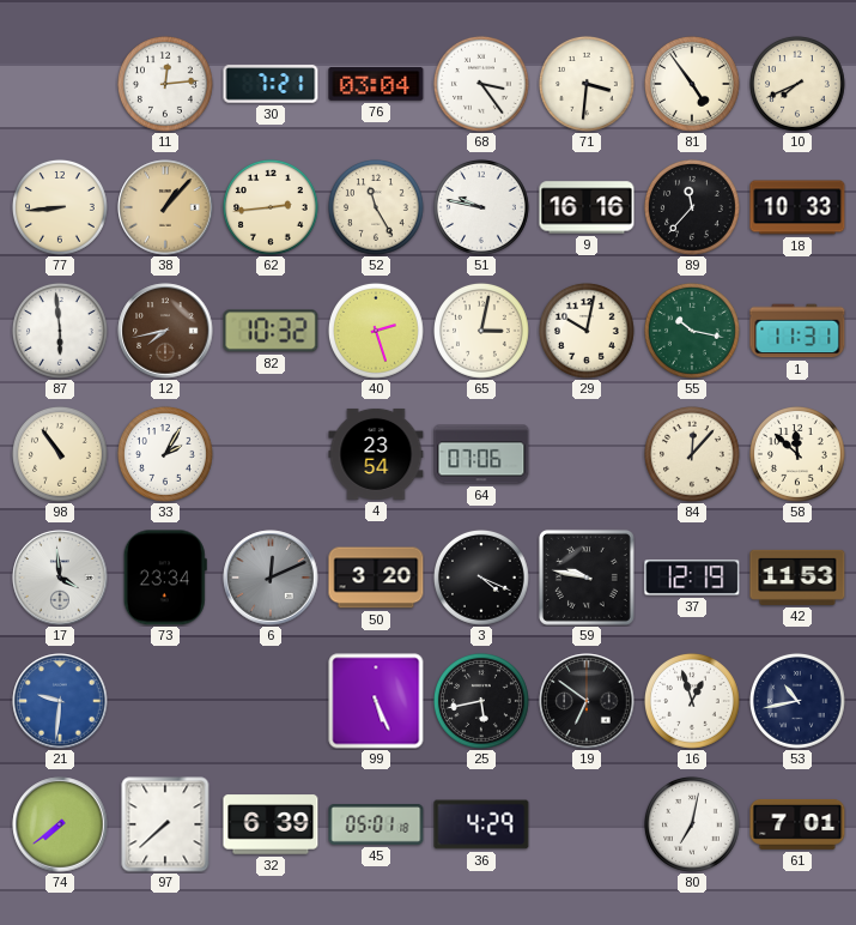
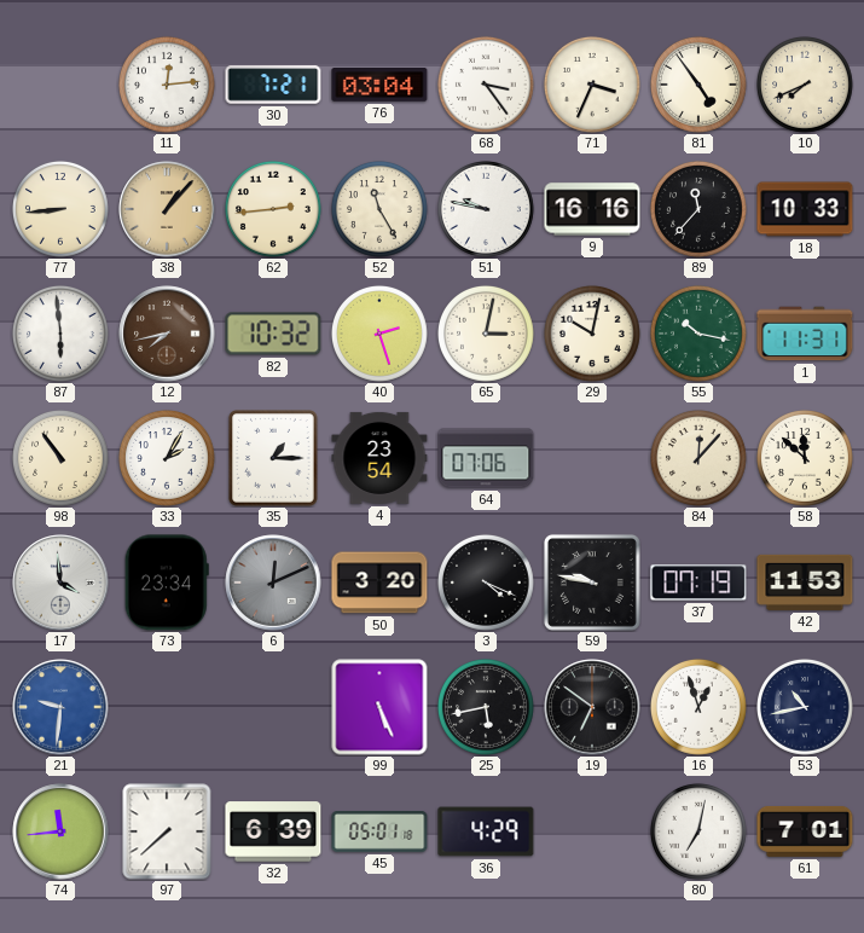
71: 3:31 -> 3:34
35: none -> 1:15
37: 12:19 -> 07:19
74: 7:39 -> 11:44
